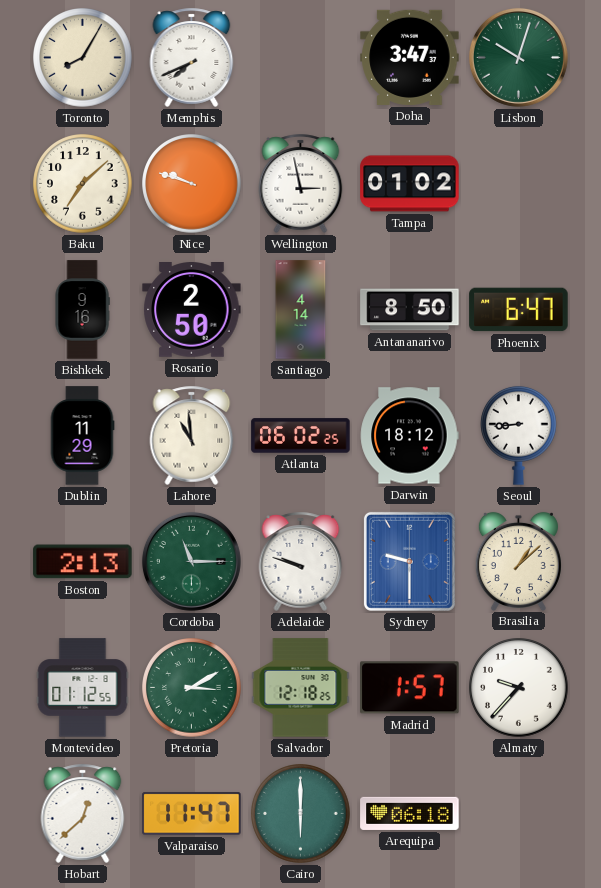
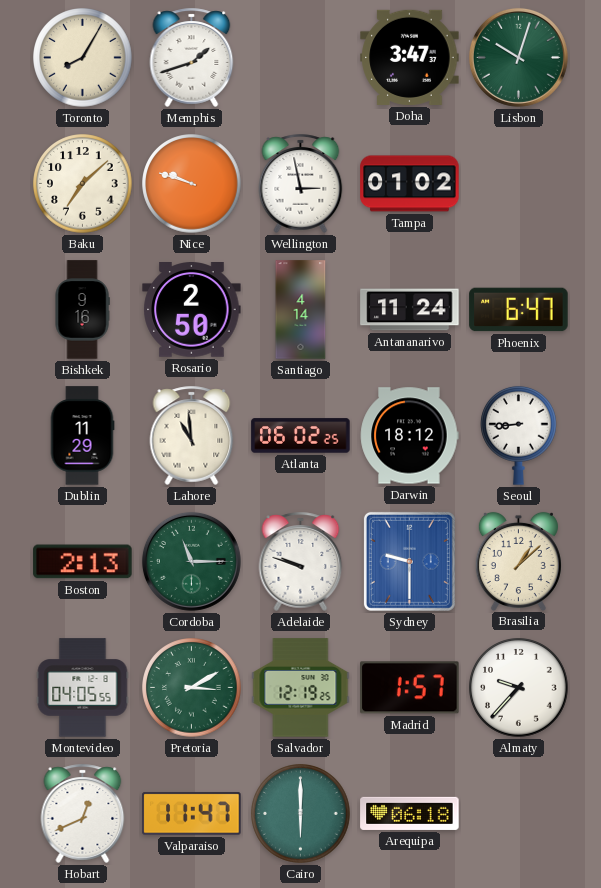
Memphis: 7:41 -> 1:42
Antananarivo: 8:50 -> 11:24
Montevideo: 01:12 -> 04:05
Salvador: 12:18 -> 12:19
Hobart: 12:38 -> 12:41
